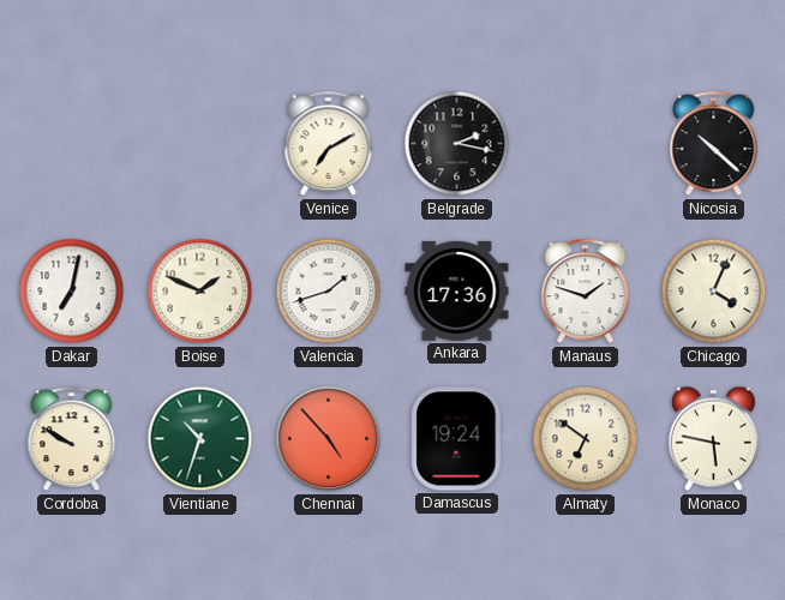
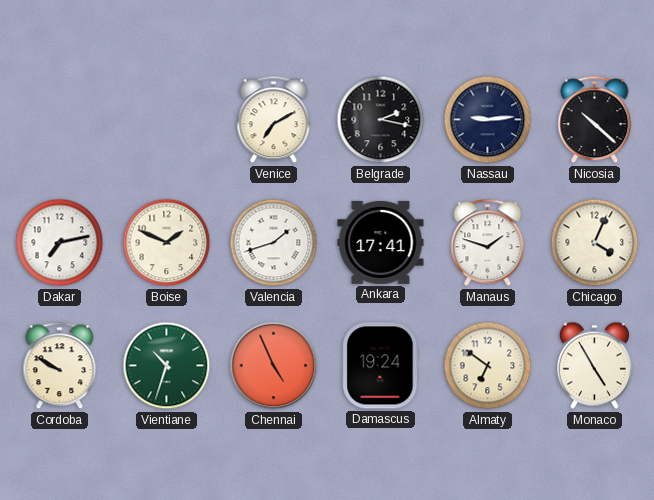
Nassau: none -> 9:14
Dakar: 7:02 -> 7:13
Ankara: 17:36 -> 17:41
Chennai: 4:53 -> 4:56
Monaco: 5:47 -> 4:55
